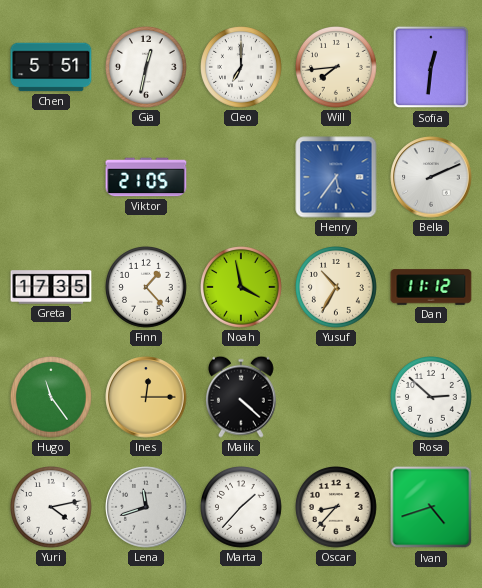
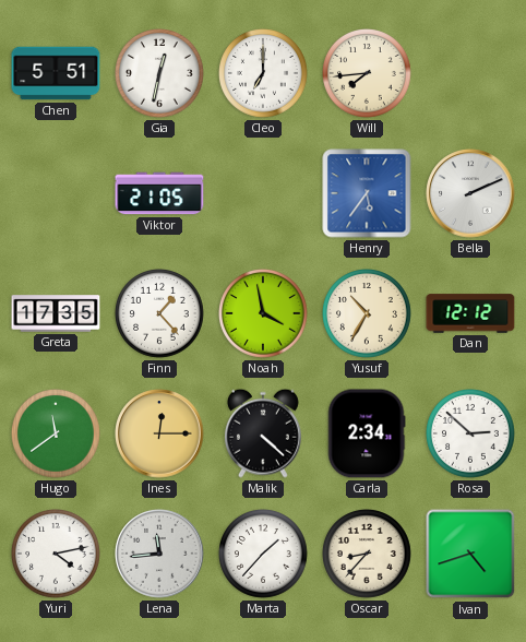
Sofia: 12:31 -> none
Dan: 11:12 -> 12:12
Hugo: 11:24 -> 11:39
Carla: none -> 2:34
Lena: 11:42 -> 11:44
